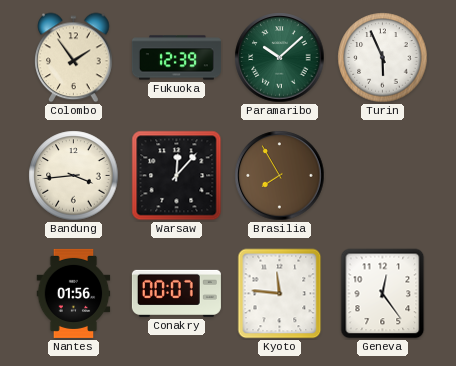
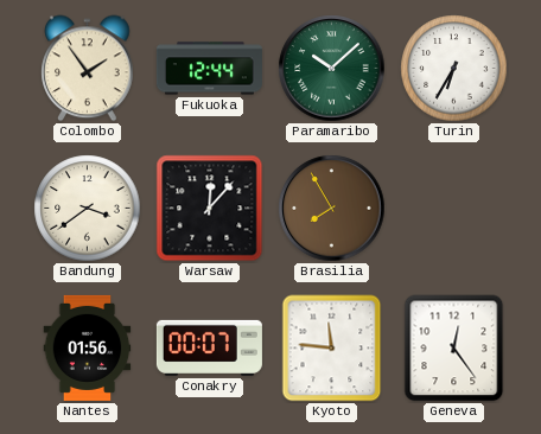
Fukuoka: 12:39 -> 12:44
Turin: 5:56 -> 6:35
Bandung: 3:44 -> 3:39
